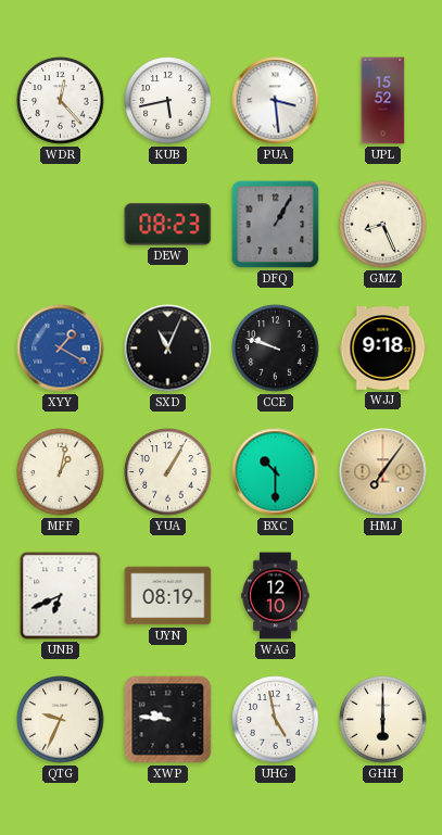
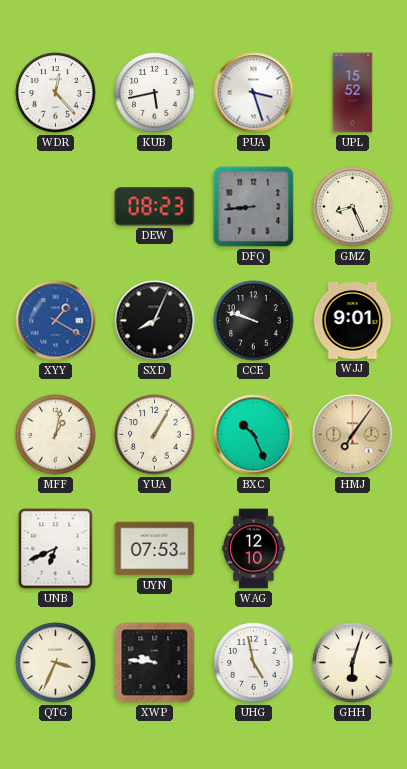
PUA: 3:29 -> 3:27
DFQ: 1:05 -> 8:44
SXD: 11:04 -> 8:04
WJJ: 9:18 -> 9:01
BXC: 10:30 -> 10:26
UYN: 08:19 -> 07:53
QTG: 9:34 -> 3:34
GHH: 6:00 -> 6:03
